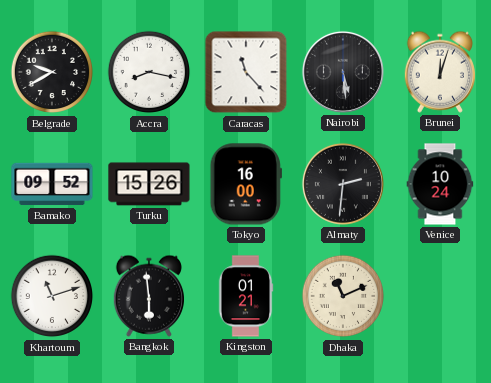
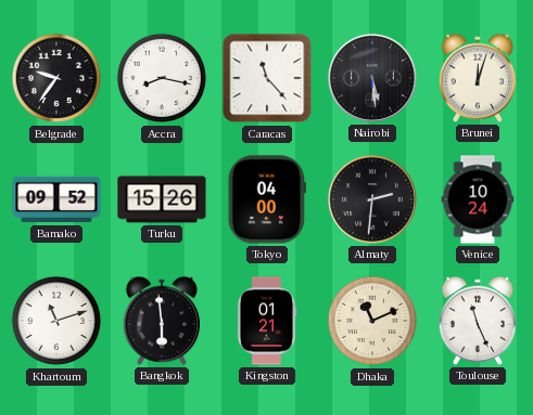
Belgrade: 9:40 -> 9:36
Tokyo: 16:00 -> 04:00
Toulouse: none -> 11:26
